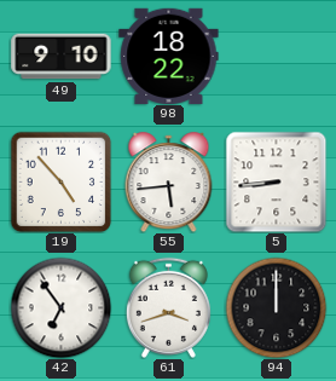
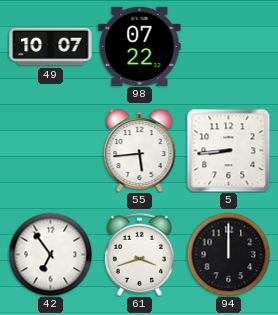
49: 9:10 -> 10:07
98: 18:22 -> 07:22
19: 4:53 -> none
